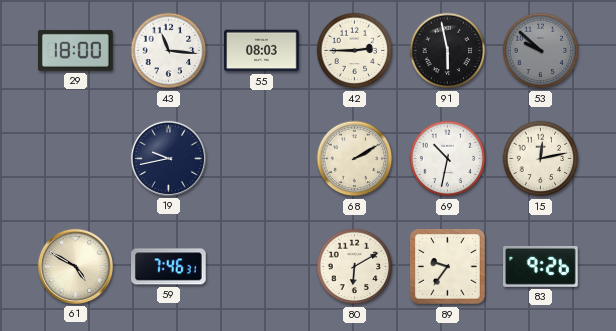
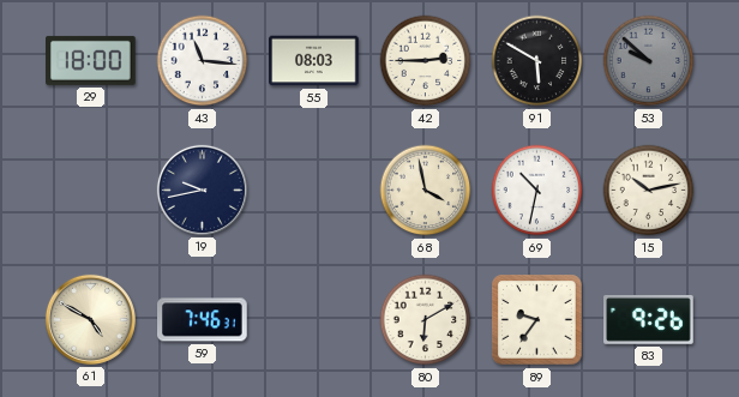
91: 5:58 -> 5:50
68: 2:10 -> 3:58
15: 12:13 -> 10:13
